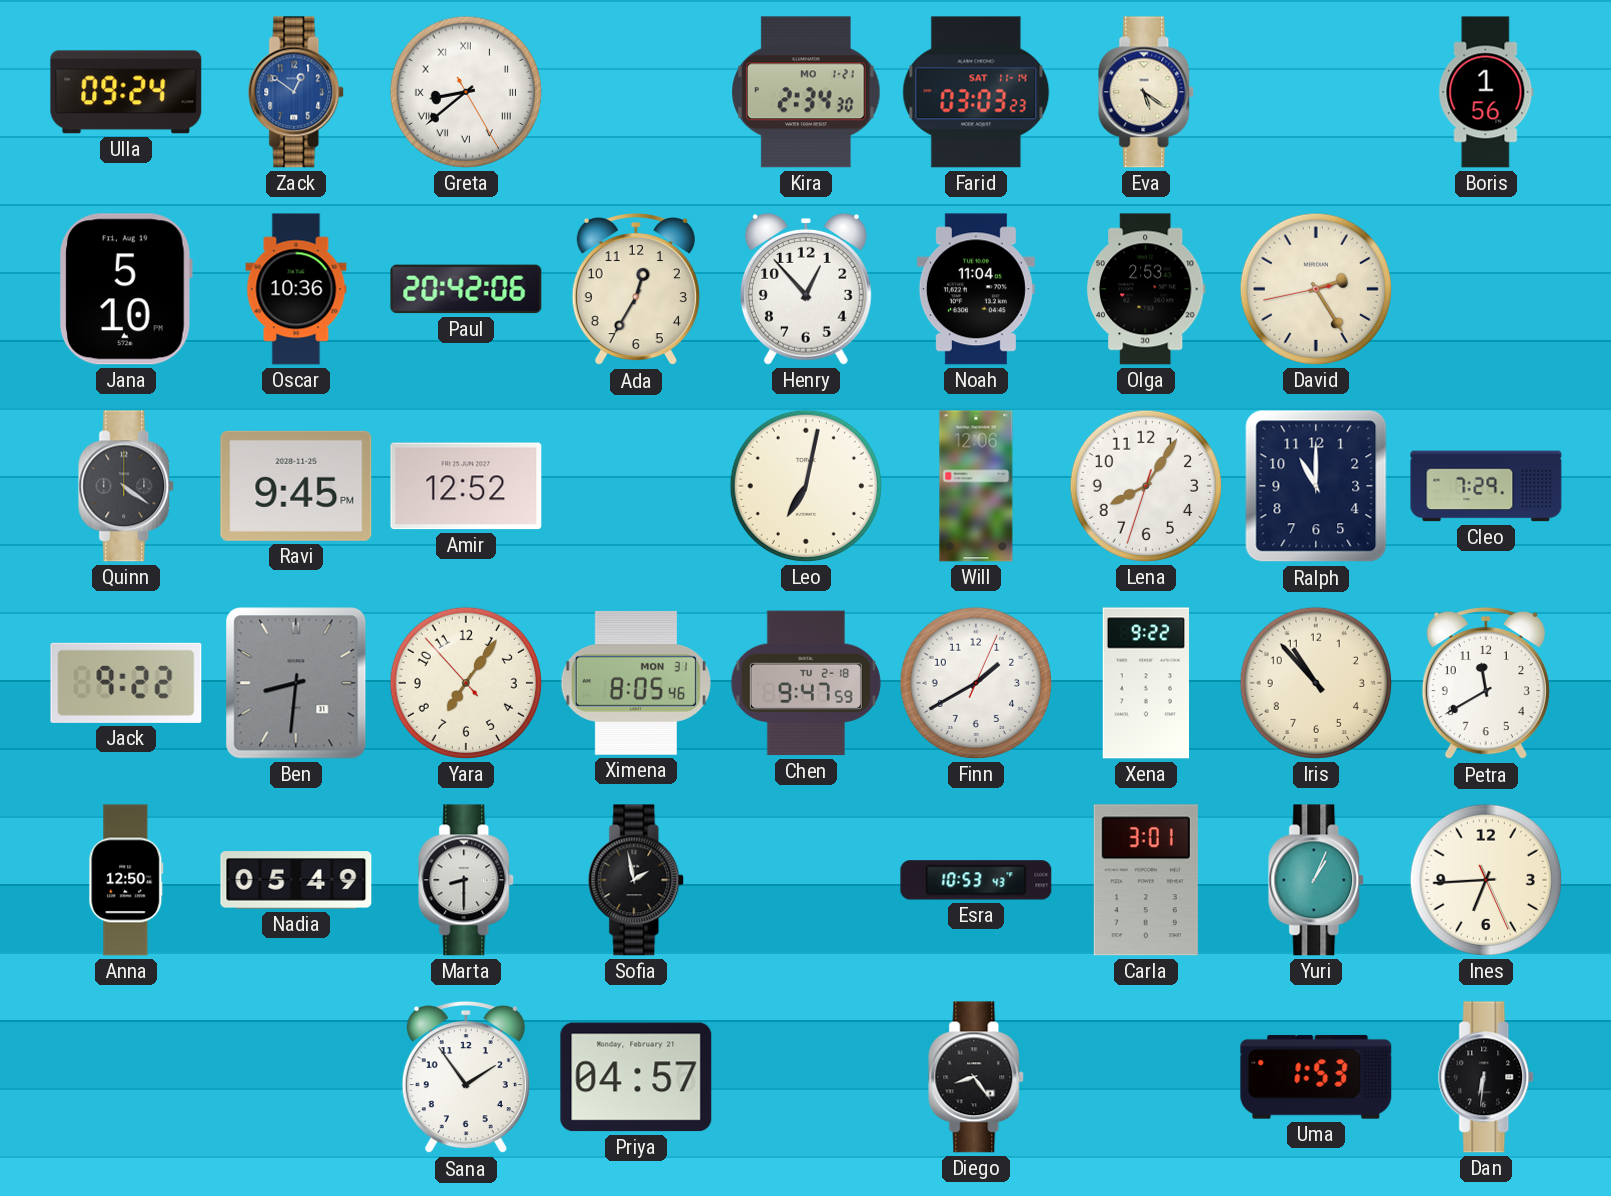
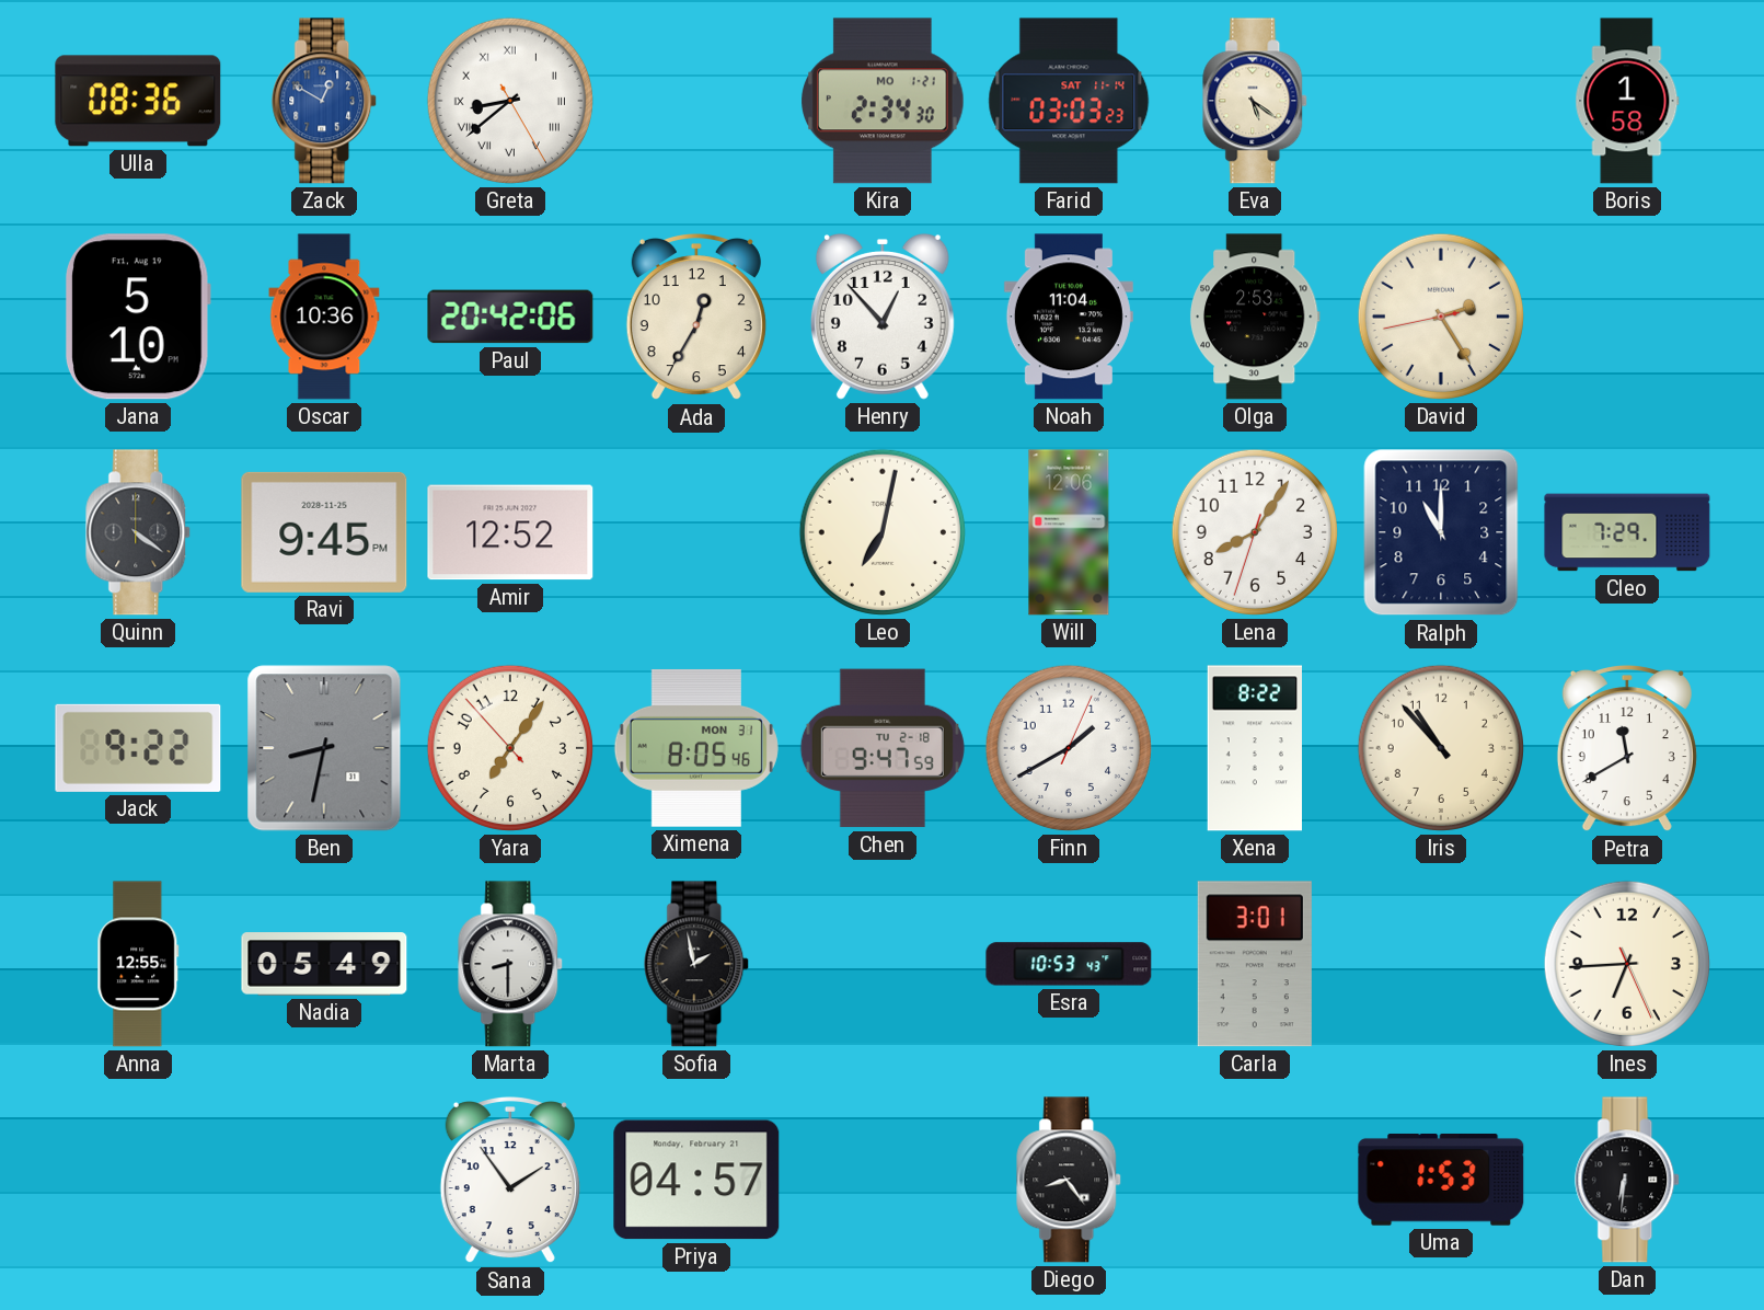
Ulla: 09:24 -> 08:36
Zack: 12:51 -> 12:50
Boris: 1:56 -> 1:58
Ben: 8:31 -> 8:32
Xena: 9:22 -> 8:22
Anna: 12:50 -> 12:55
Yuri: 1:04 -> none
